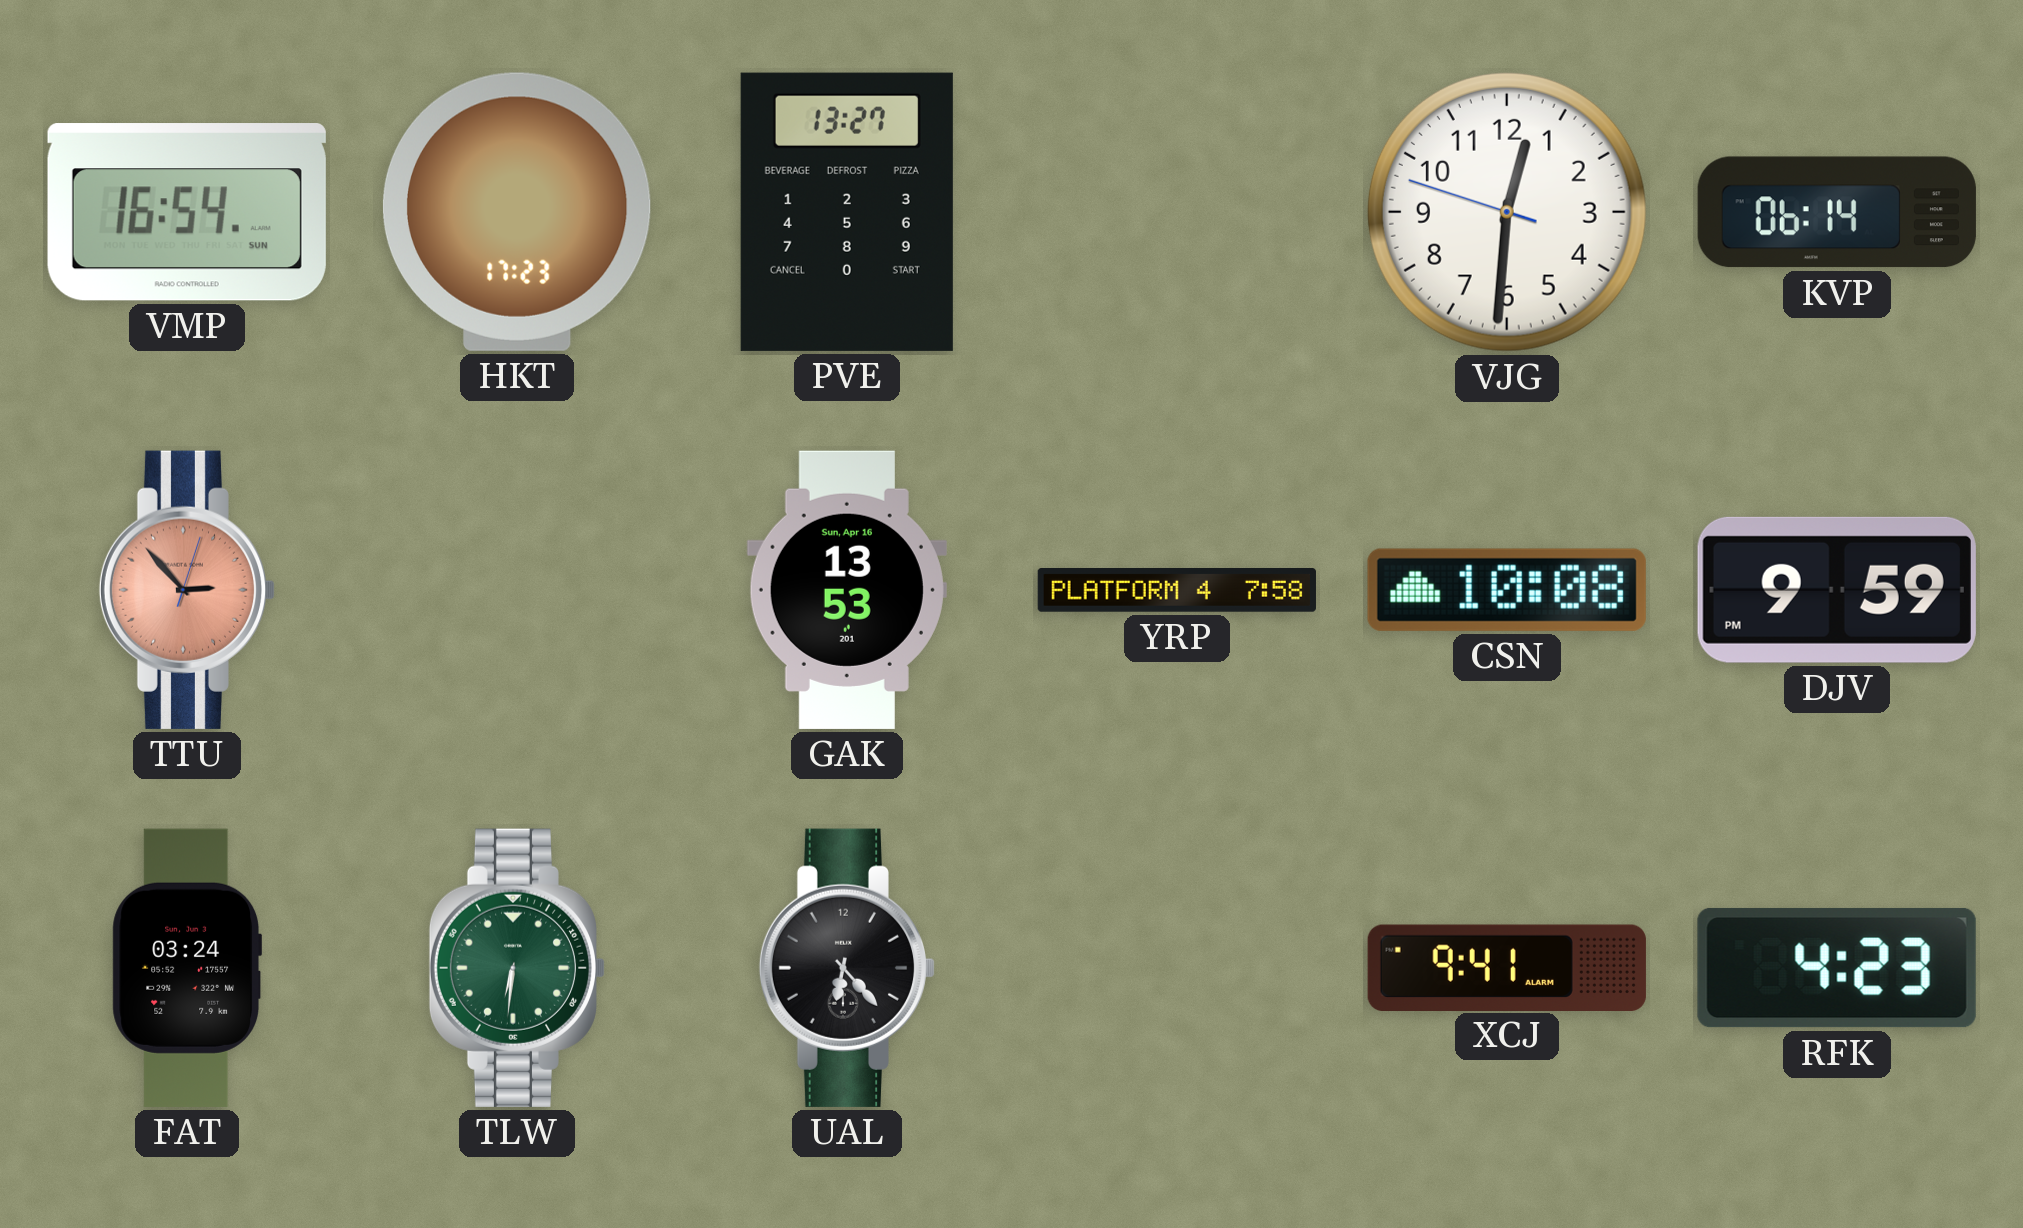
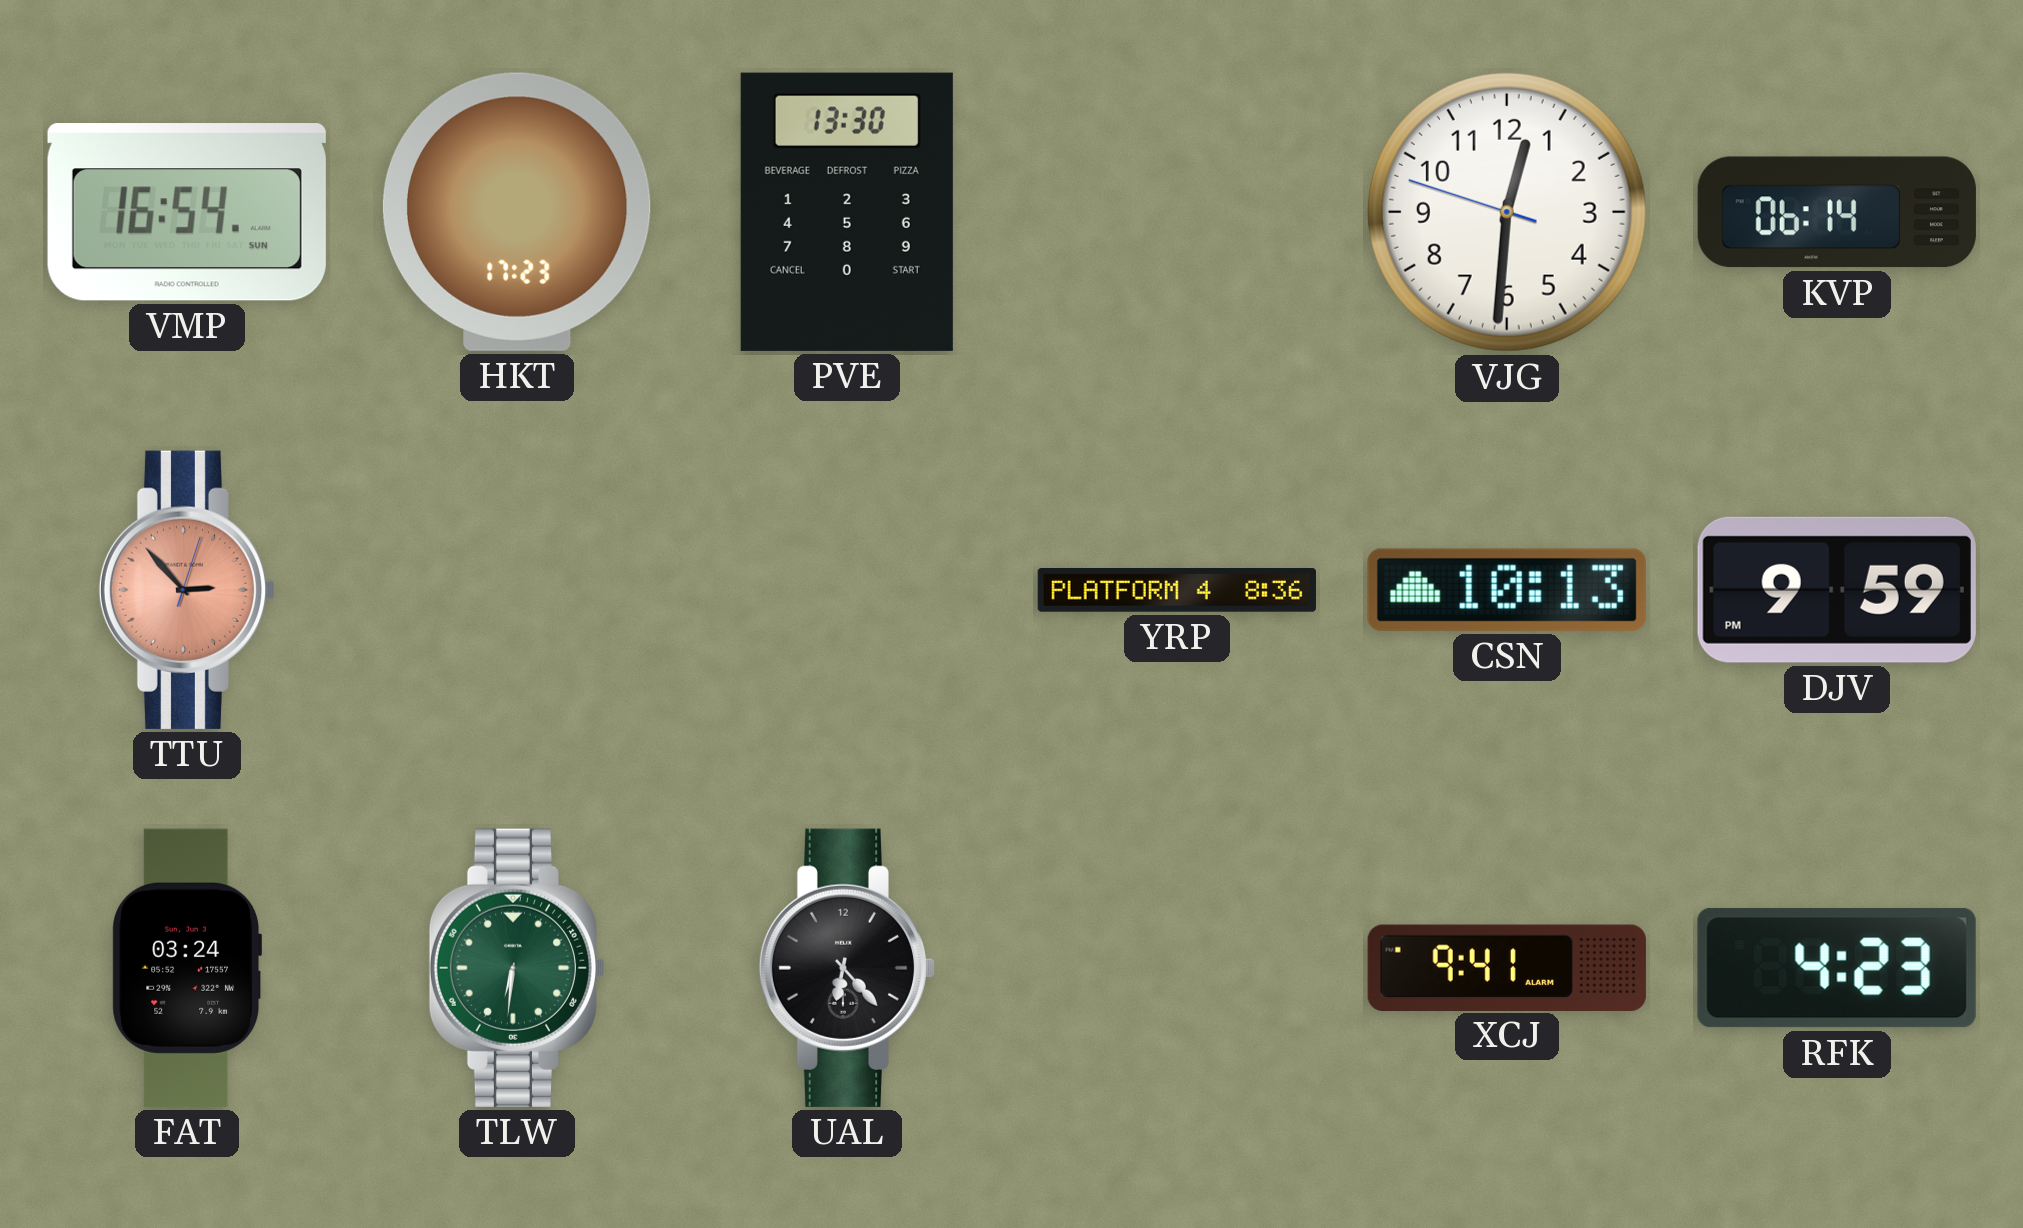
PVE: 13:27 -> 13:30
GAK: 13:53 -> none
YRP: 7:58 -> 8:36
CSN: 10:08 -> 10:13
